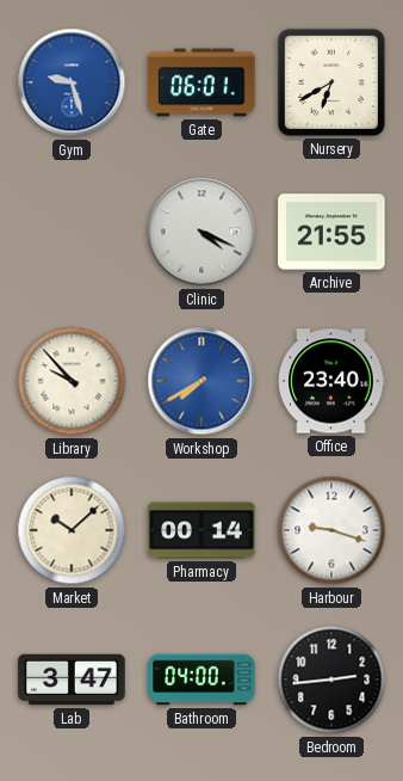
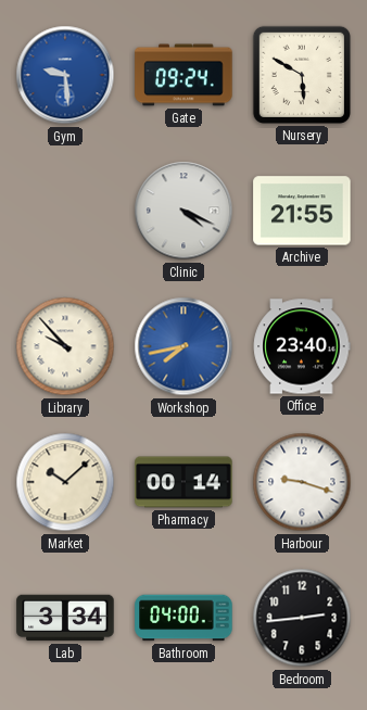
Gym: 9:27 -> 9:29
Gate: 06:01 -> 09:24
Nursery: 6:40 -> 5:50
Workshop: 7:40 -> 7:43
Lab: 3:47 -> 3:34
